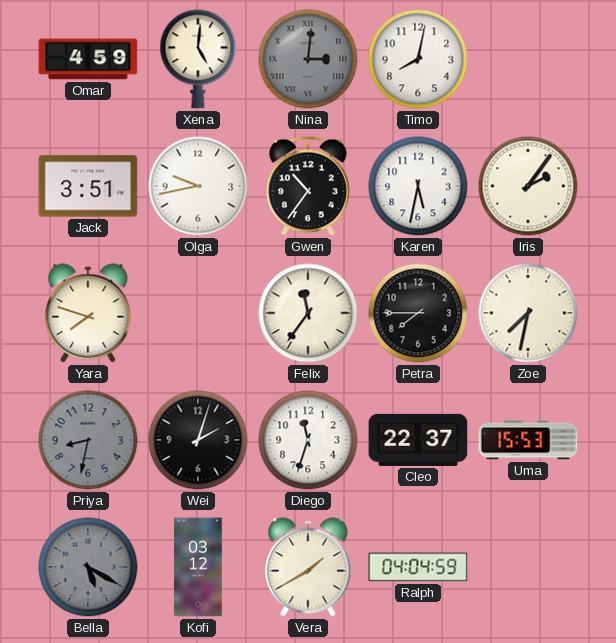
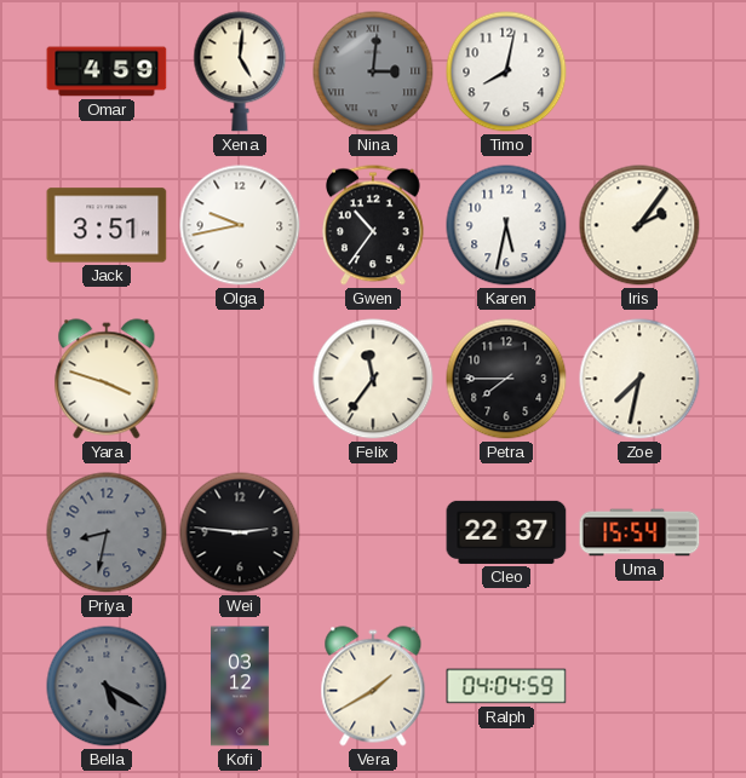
Yara: 7:48 -> 3:48
Wei: 2:03 -> 2:46
Diego: 11:33 -> none
Uma: 15:53 -> 15:54
